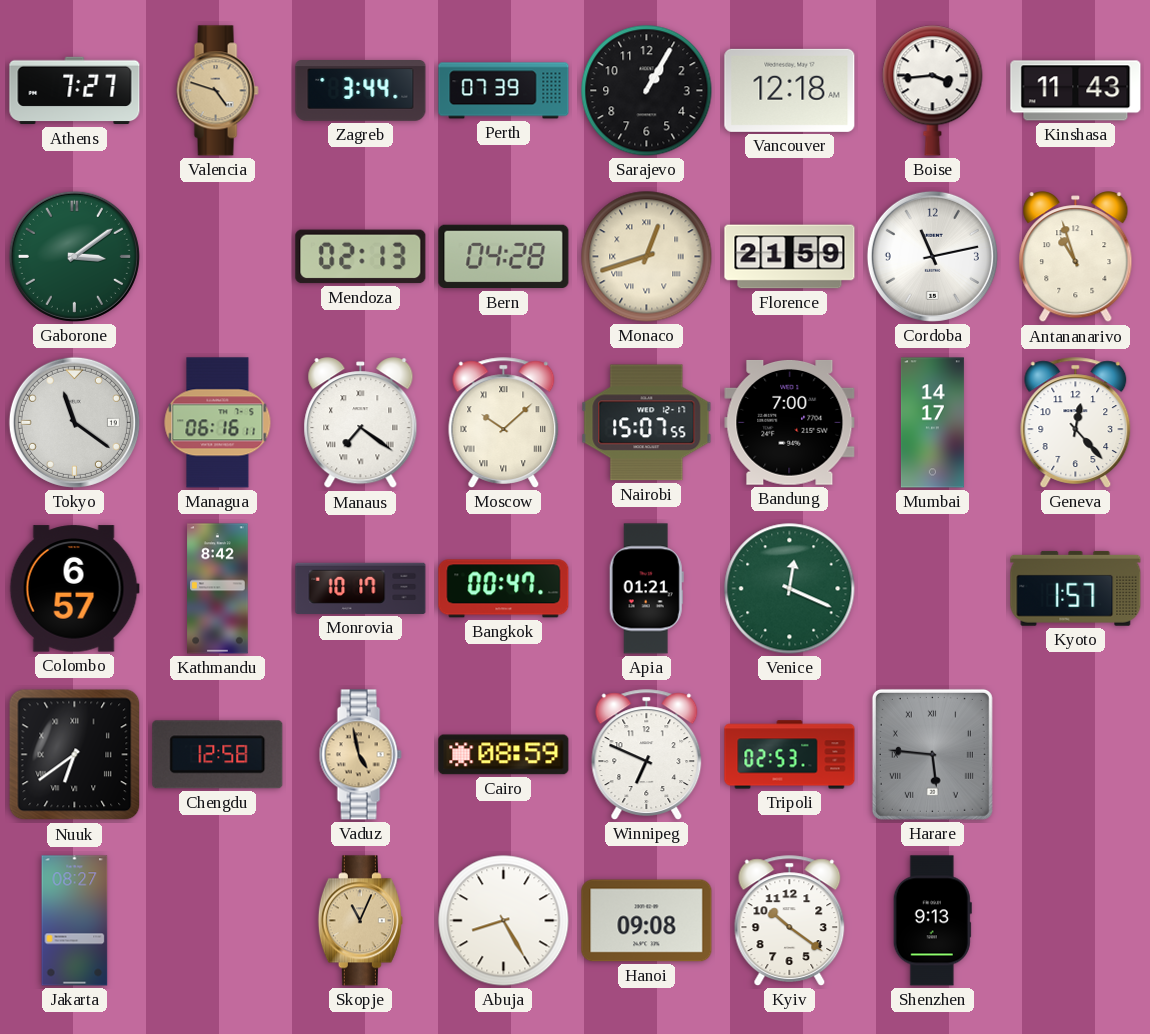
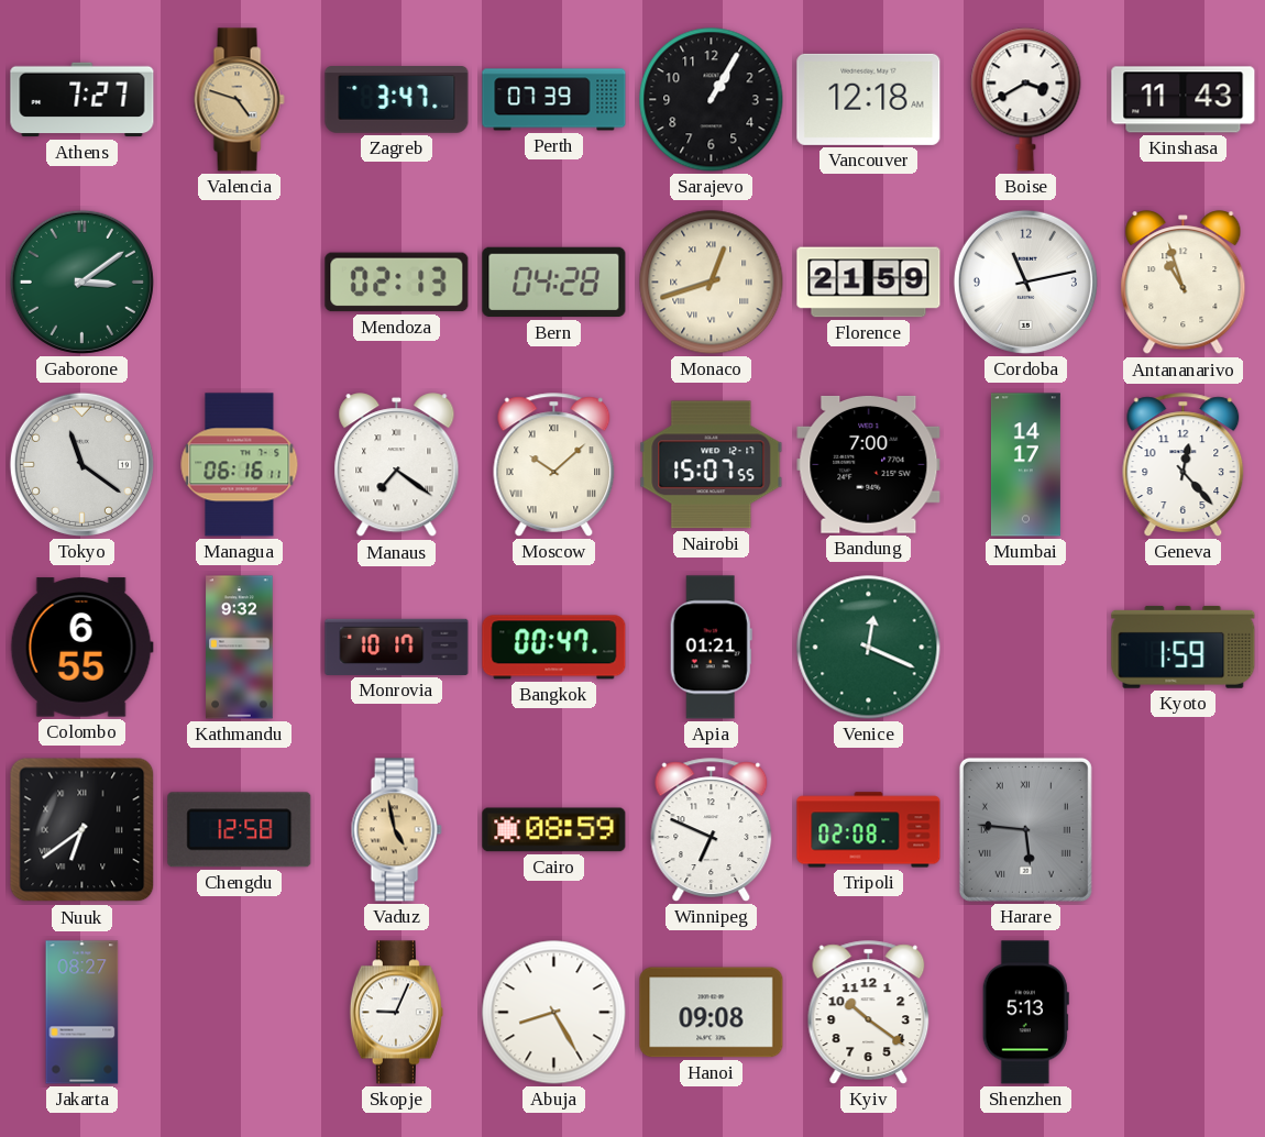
Zagreb: 3:44 -> 3:47
Boise: 3:44 -> 3:40
Colombo: 6:57 -> 6:55
Kathmandu: 8:42 -> 9:32
Kyoto: 1:57 -> 1:59
Tripoli: 02:53 -> 02:08
Skopje: 11:04 -> 9:04
Skopje dial: champagne -> white
Shenzhen: 9:13 -> 5:13
